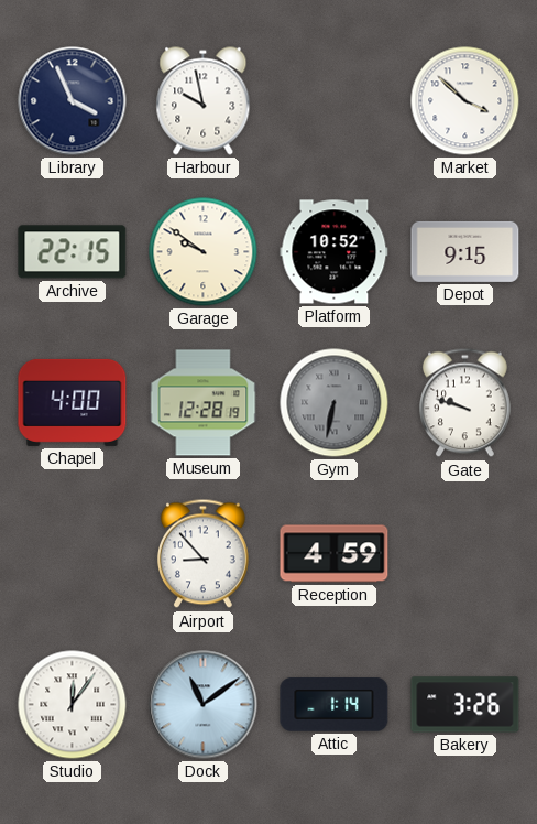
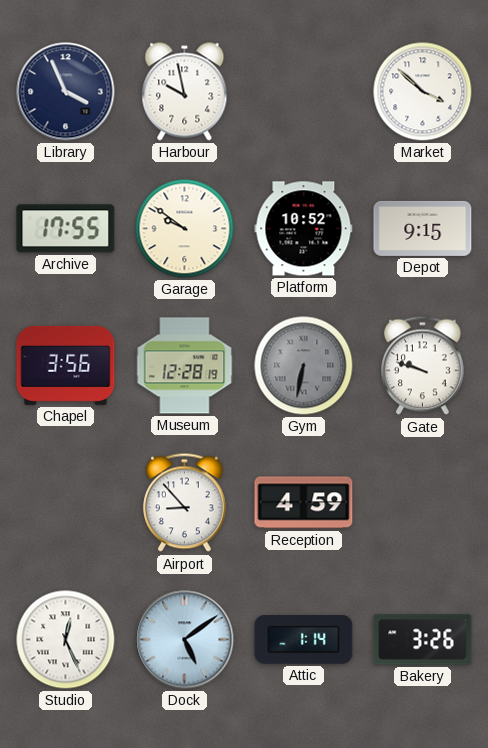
Archive: 22:15 -> 17:55
Chapel: 4:00 -> 3:56
Studio: 12:06 -> 12:26
Dock: 11:09 -> 5:09
